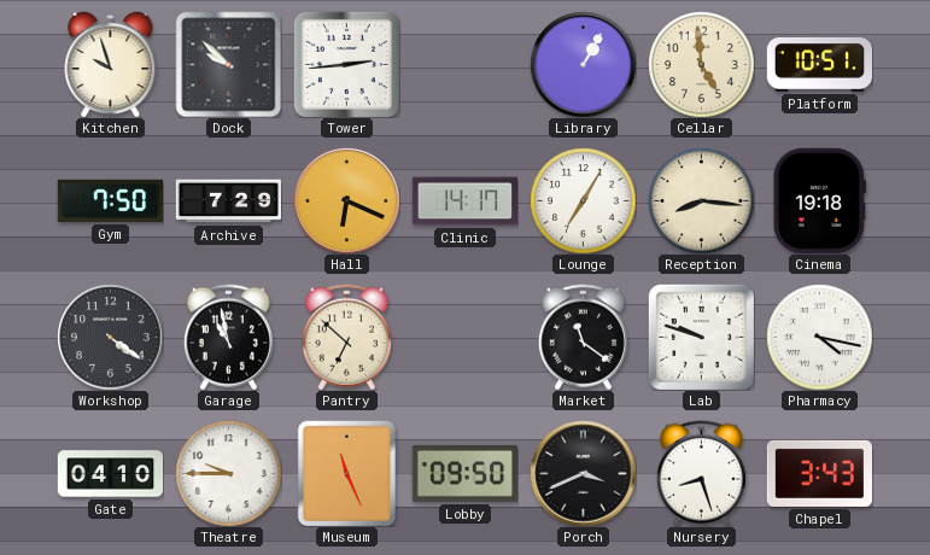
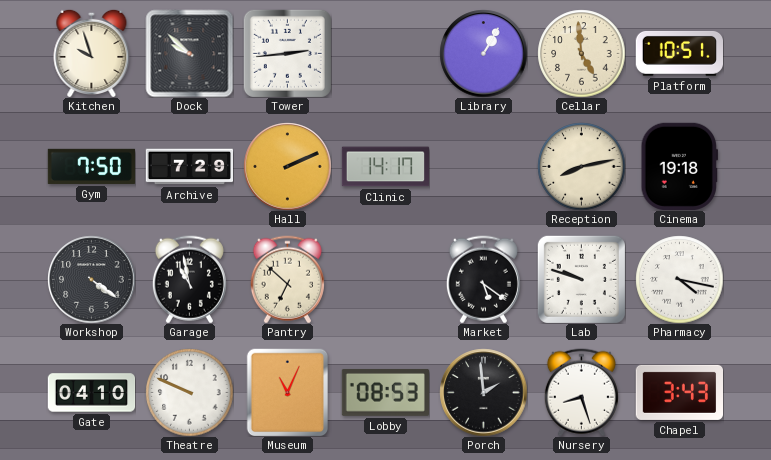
Hall: 6:19 -> 2:11
Lounge: 7:05 -> none
Reception: 8:16 -> 8:13
Market: 11:21 -> 5:21
Theatre: 9:45 -> 9:49
Museum: 11:26 -> 11:04
Lobby: 09:50 -> 08:53
Porch: 3:41 -> 1:59
